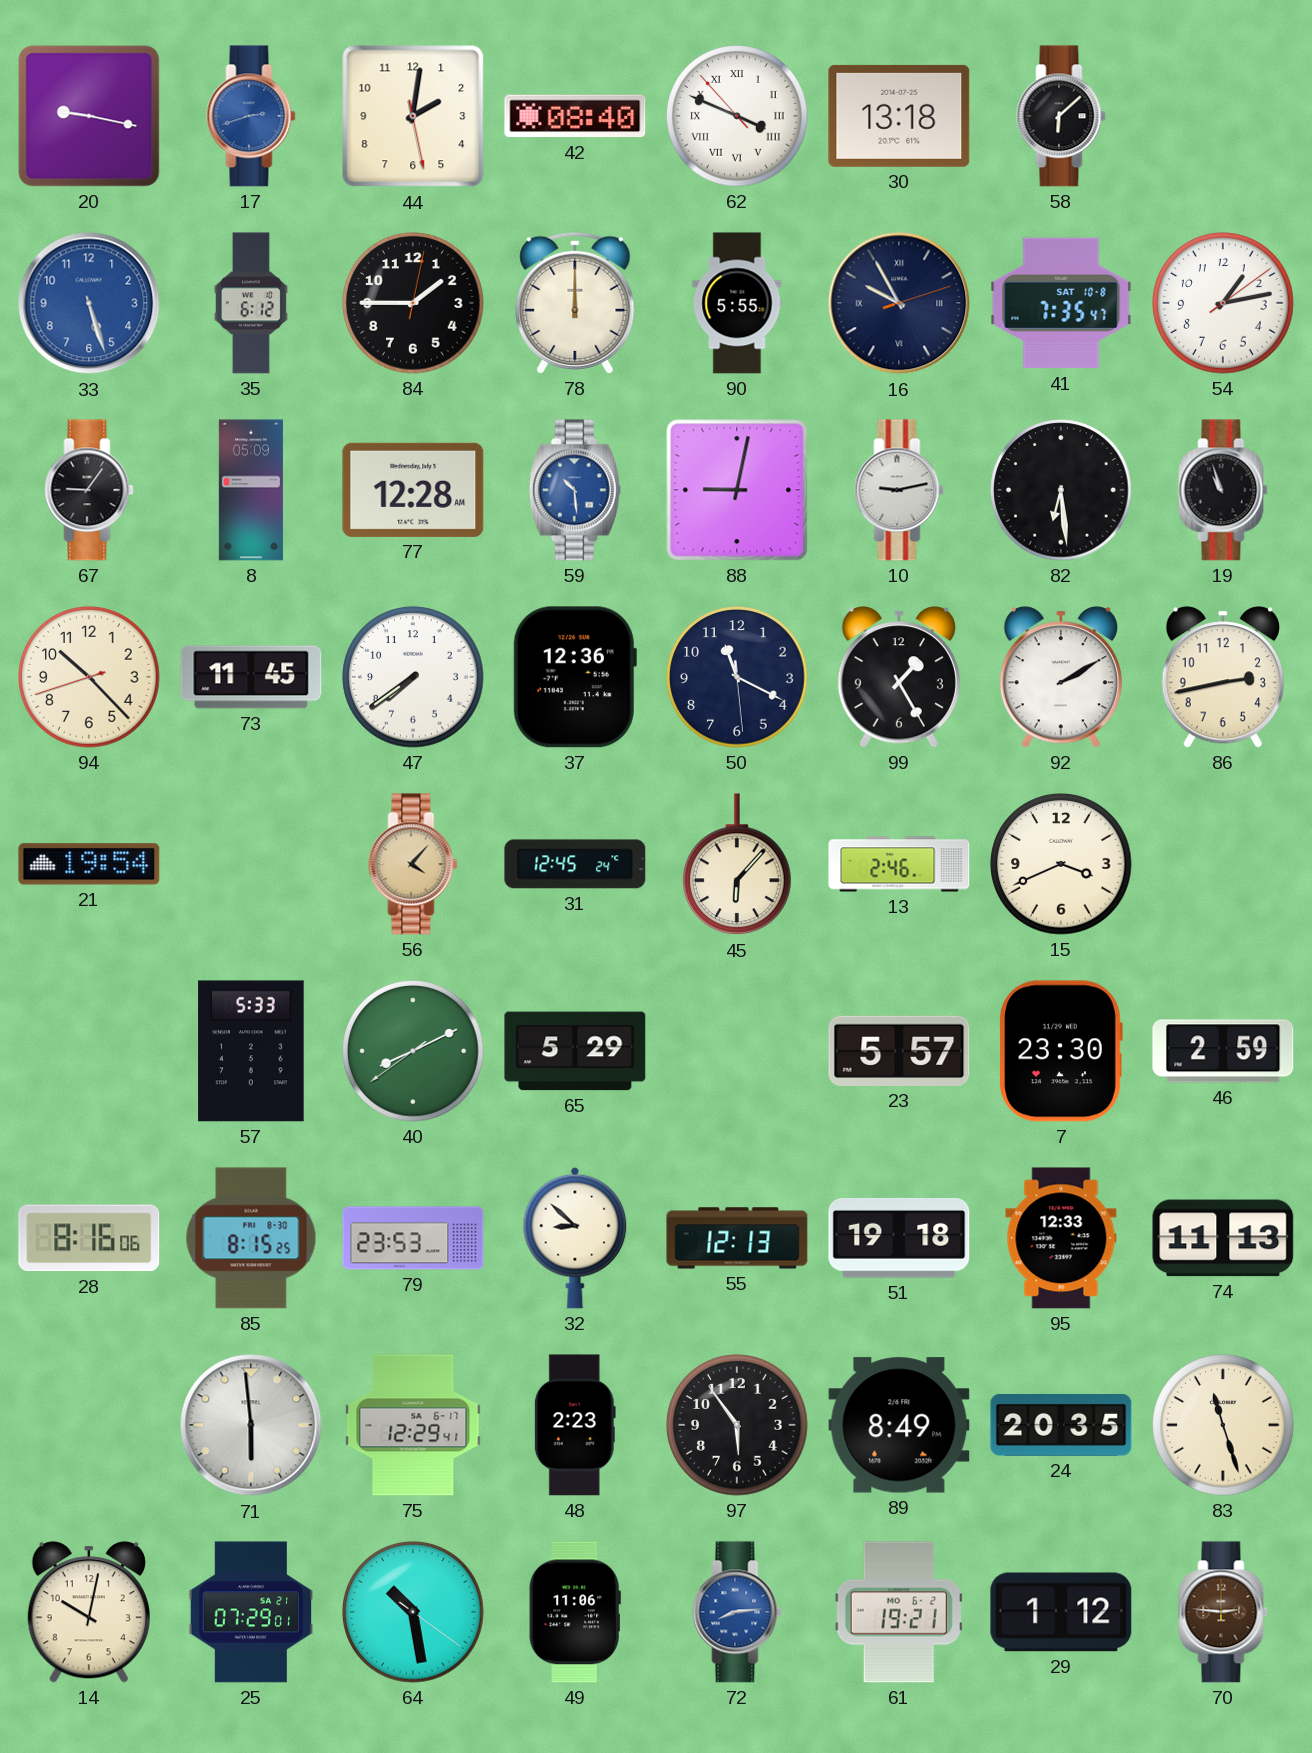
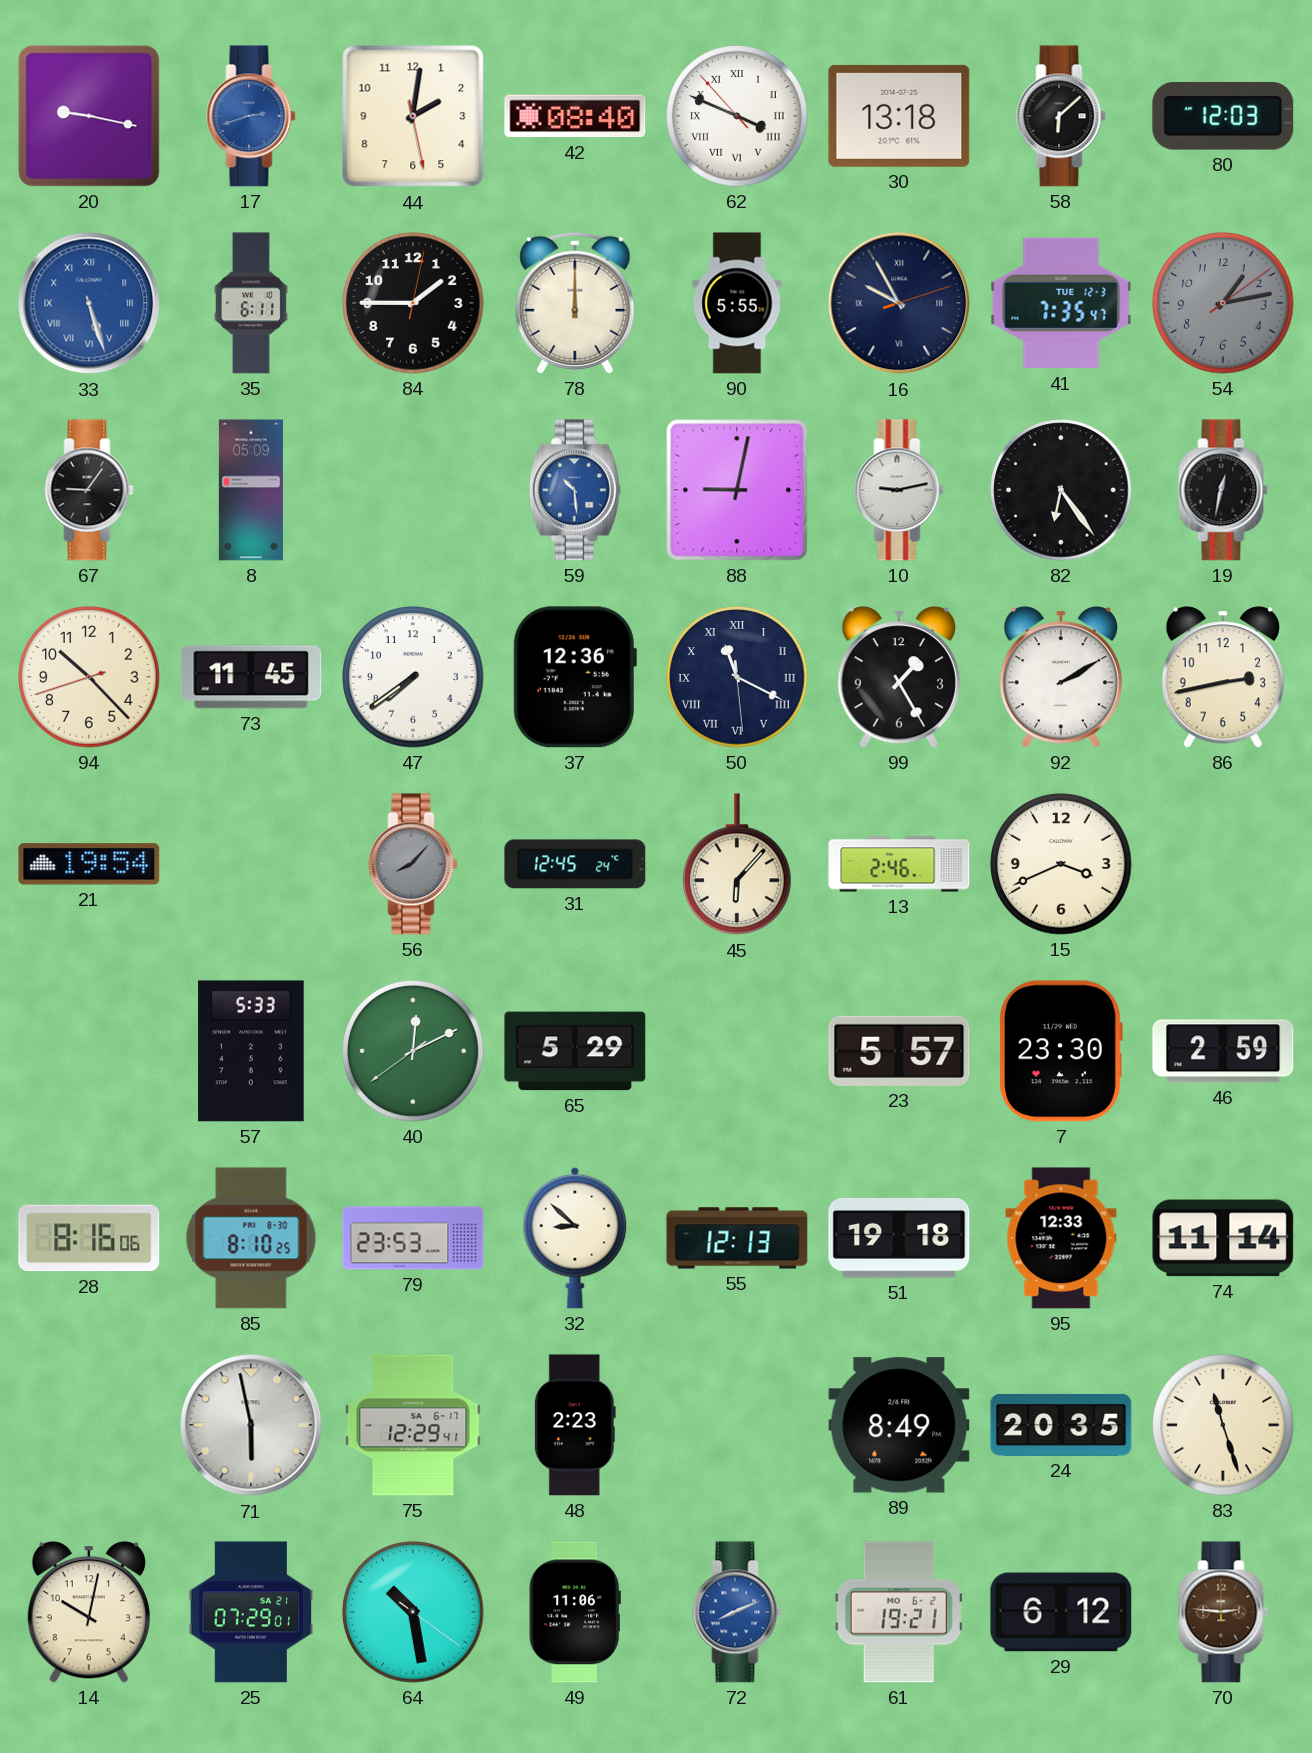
80: none -> 12:03
33 numerals: Arabic -> Roman
35: 6:12 -> 6:11
41 date: SAT 10-8 -> TUE 12-3
54 dial: white -> grey
77: 12:28 -> none
82: 6:29 -> 6:24
19: 10:57 -> 12:32
50 numerals: Arabic -> Roman
56: 4:07 -> 8:07
56 dial: champagne -> grey
40: 8:10 -> 12:10
85: 8:15 -> 8:10
74: 11:13 -> 11:14
71: 5:59 -> 5:58
97: 5:54 -> none
72: 8:14 -> 8:11
29: 1:12 -> 6:12
